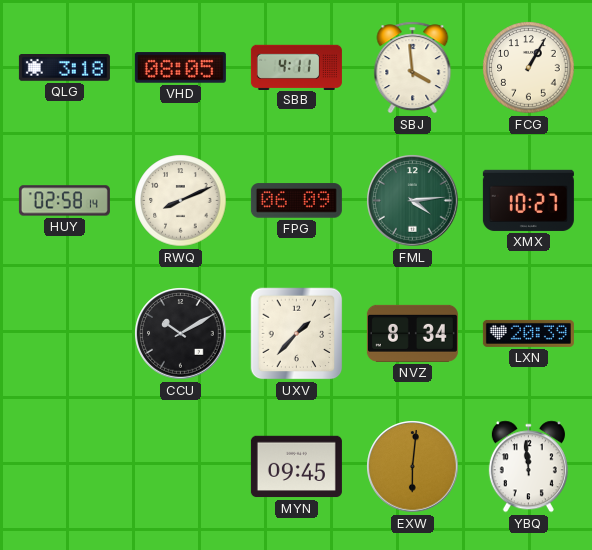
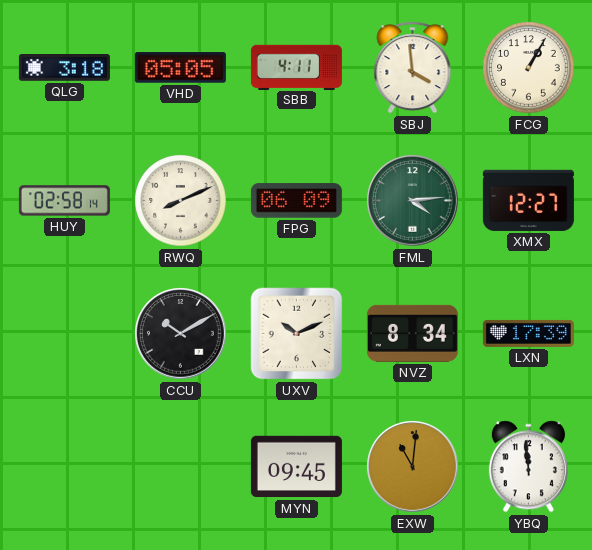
VHD: 08:05 -> 05:05
XMX: 10:27 -> 12:27
UXV: 1:37 -> 10:11
LXN: 20:39 -> 17:39
EXW: 6:01 -> 11:01
